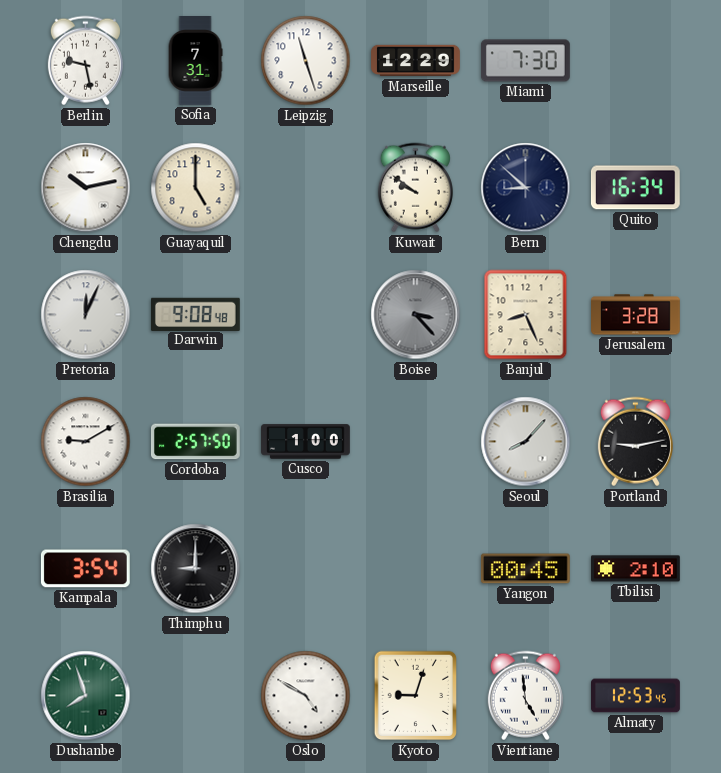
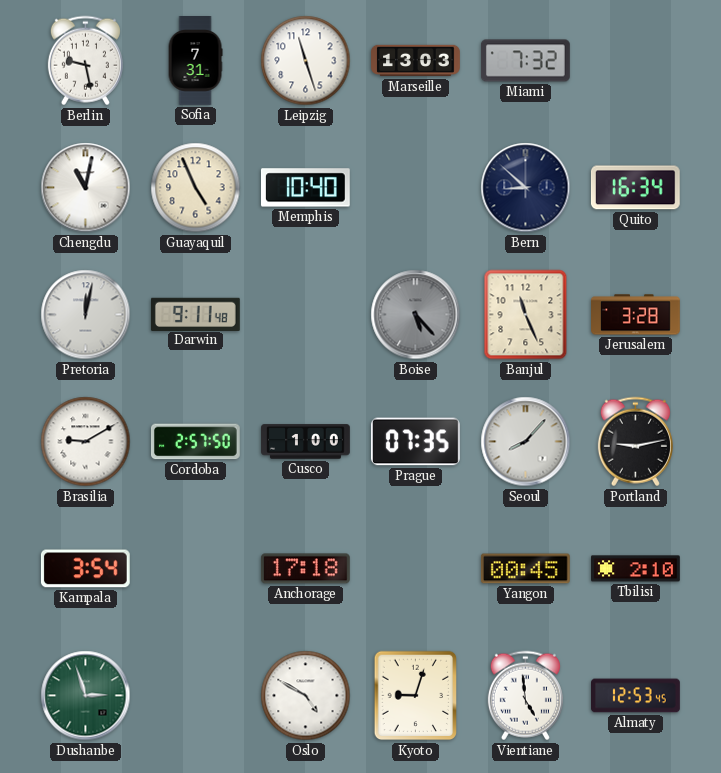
Marseille: 12:29 -> 13:03
Miami: 7:30 -> 7:32
Chengdu: 10:13 -> 11:02
Guayaquil: 5:00 -> 4:56
Memphis: none -> 10:40
Kuwait: 9:51 -> none
Pretoria: 12:04 -> 12:02
Darwin: 9:08 -> 9:11
Boise: 3:23 -> 5:23
Banjul: 8:26 -> 11:26
Prague: none -> 07:35
Thimphu: 9:00 -> none
Anchorage: none -> 17:18
Dushanbe: 7:57 -> 2:57
